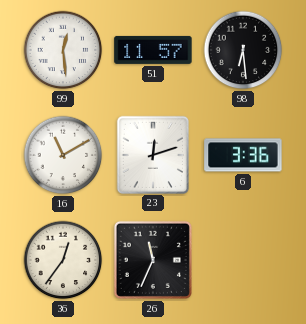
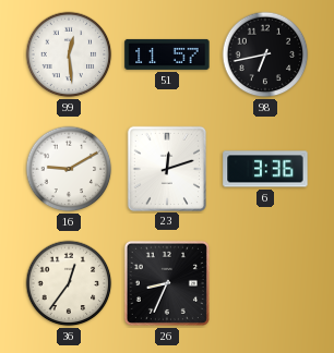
98: 6:29 -> 6:43
16: 11:10 -> 9:10
26: 11:34 -> 8:34
